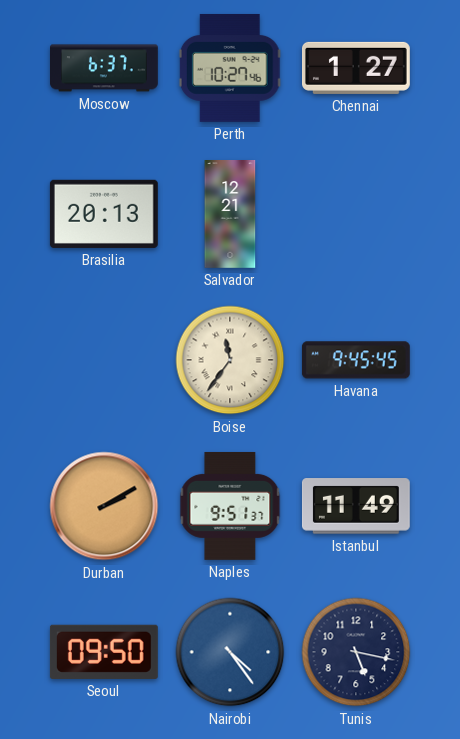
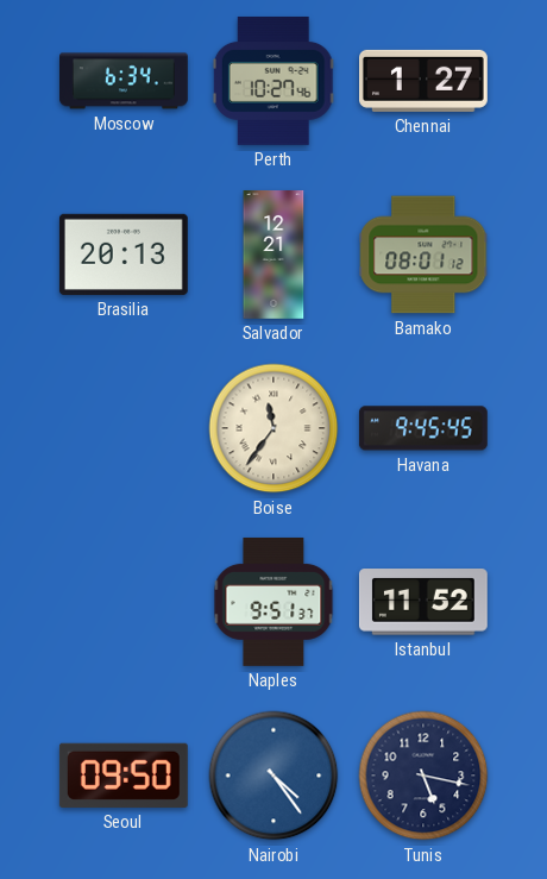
Moscow: 6:37 -> 6:34
Bamako: none -> 08:01
Durban: 2:10 -> none
Istanbul: 11:49 -> 11:52
